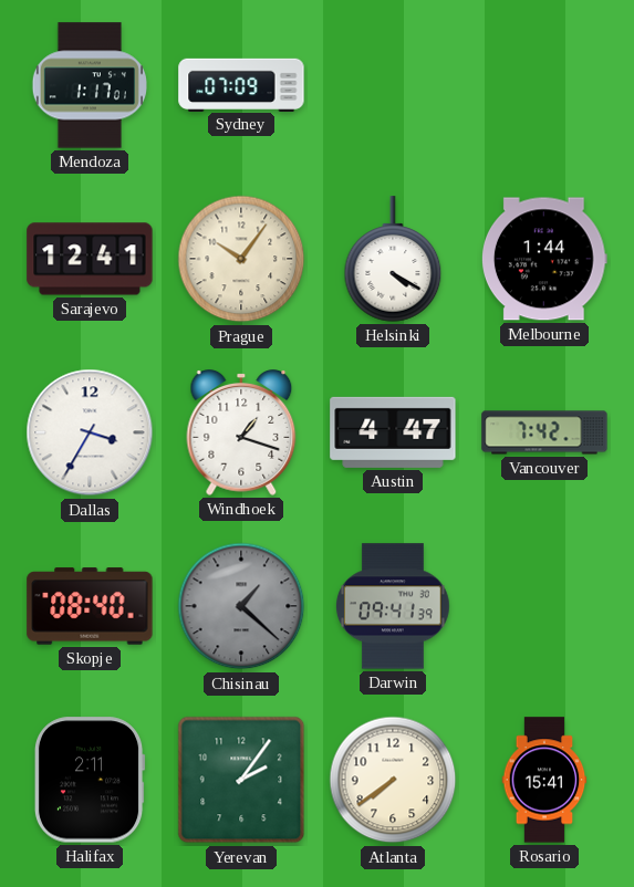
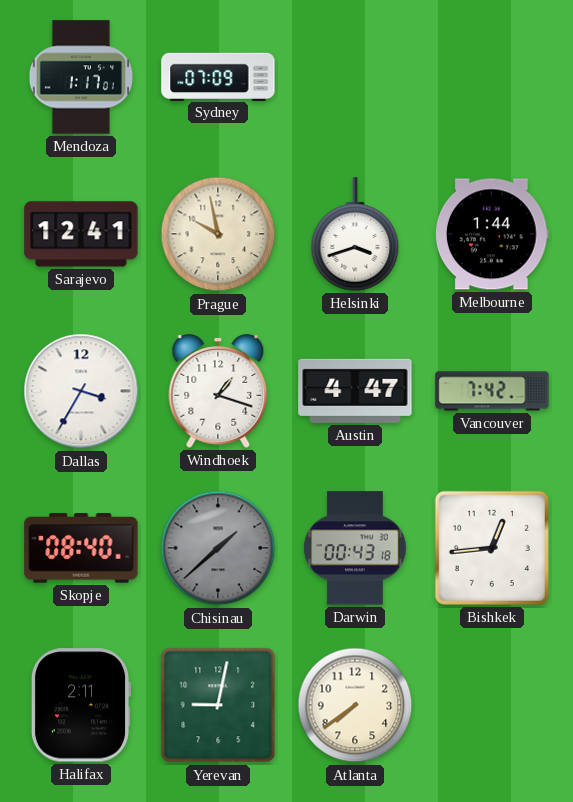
Prague: 10:06 -> 9:58
Helsinki: 4:20 -> 3:42
Chisinau: 1:22 -> 1:38
Darwin: 09:41 -> 00:43
Bishkek: none -> 12:44
Yerevan: 2:06 -> 9:02
Rosario: 15:41 -> none
